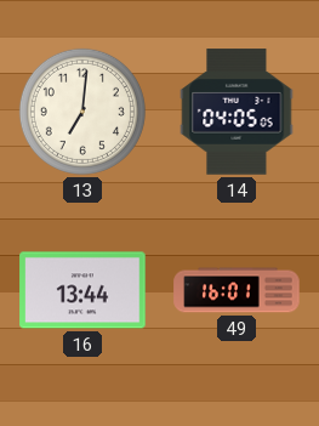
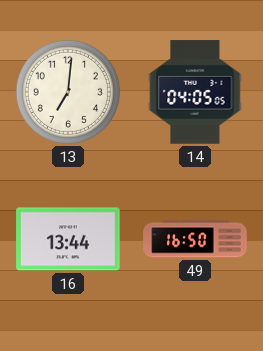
49: 16:01 -> 16:50
